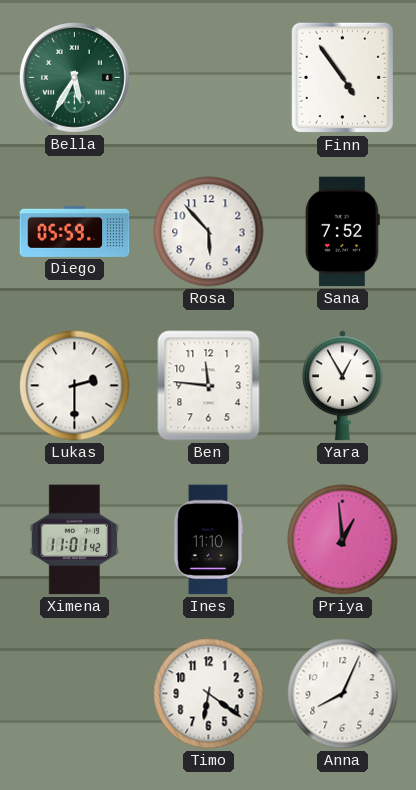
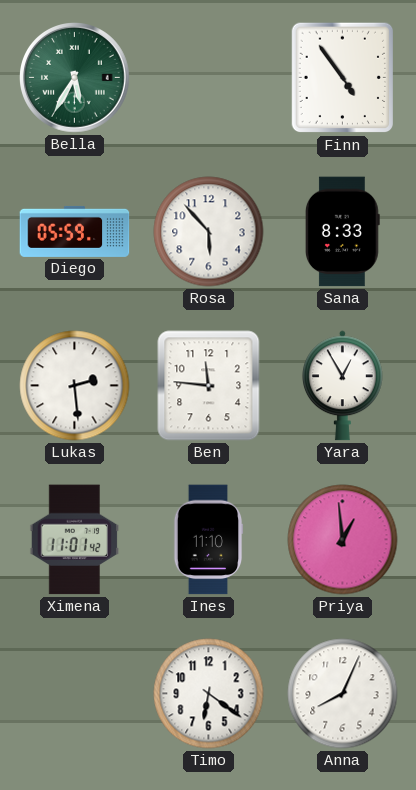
Sana: 7:52 -> 8:33
Lukas: 2:30 -> 2:29
